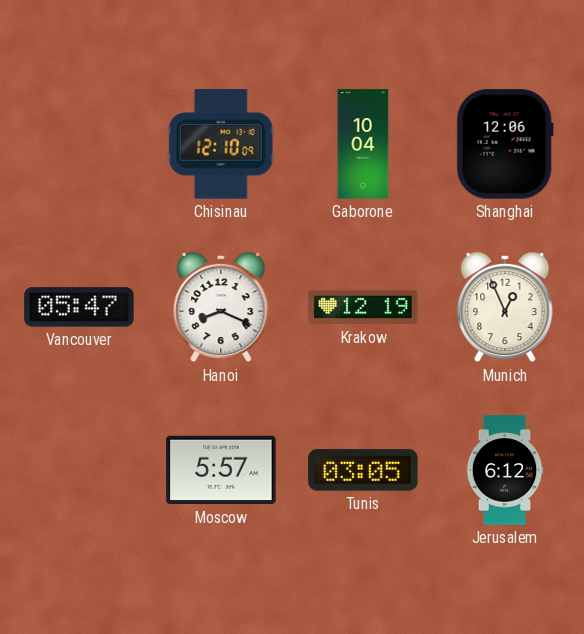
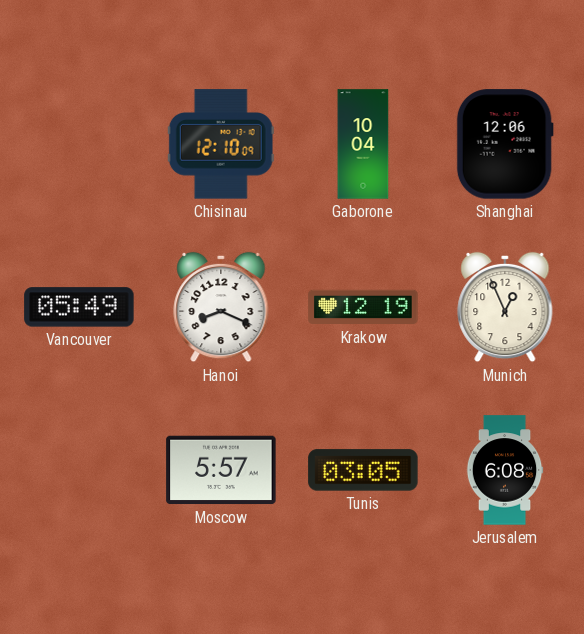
Vancouver: 05:47 -> 05:49
Jerusalem: 6:12 -> 6:08
